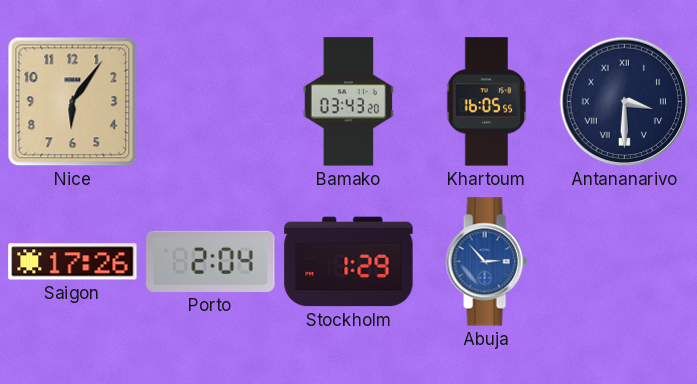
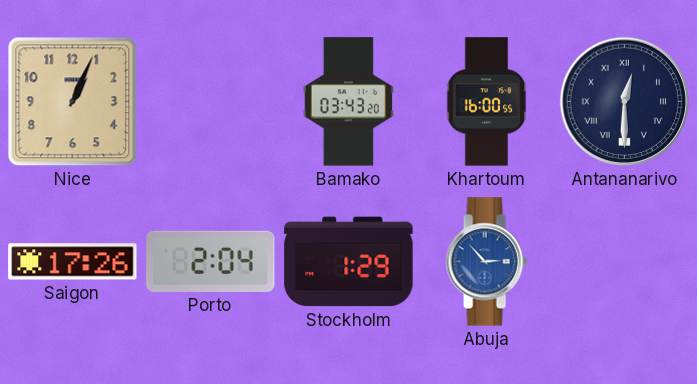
Nice: 6:06 -> 1:04
Khartoum: 16:05 -> 16:00
Antananarivo: 3:30 -> 12:30
